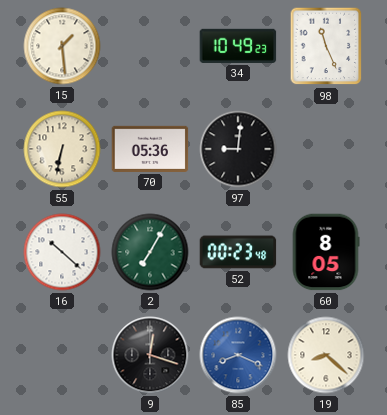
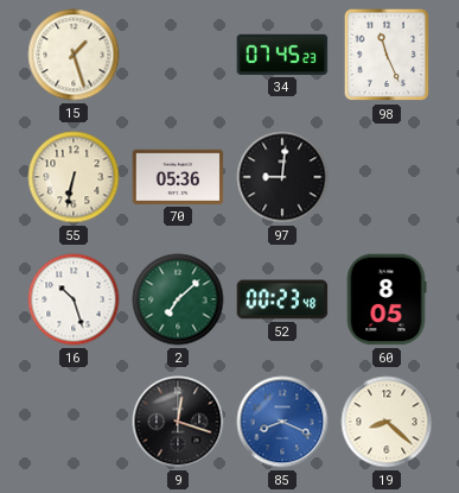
15: 1:29 -> 1:27
34: 10:49 -> 07:45
16: 10:22 -> 10:27
2: 7:05 -> 7:08
